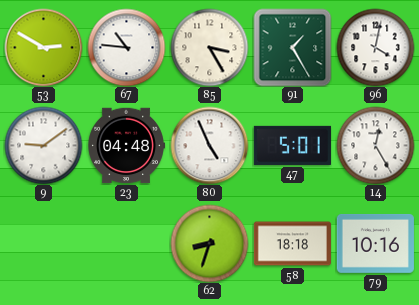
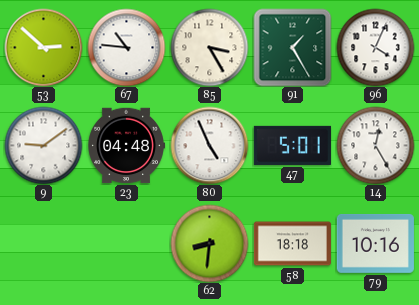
53: 2:50 -> 2:52
96: 4:02 -> 4:04
62: 8:33 -> 8:31
